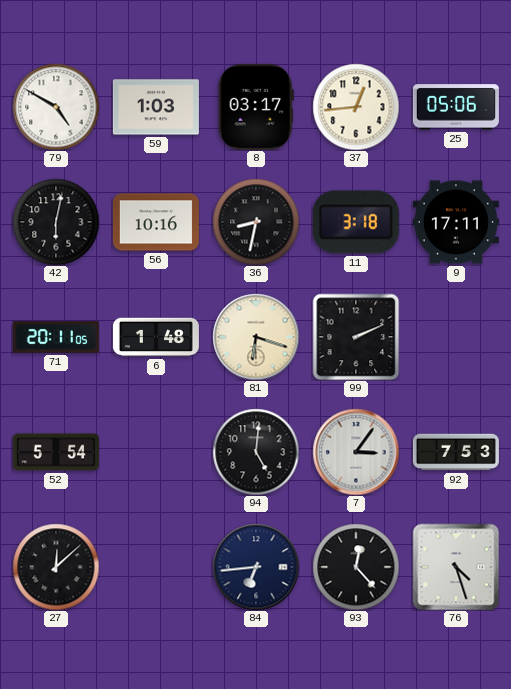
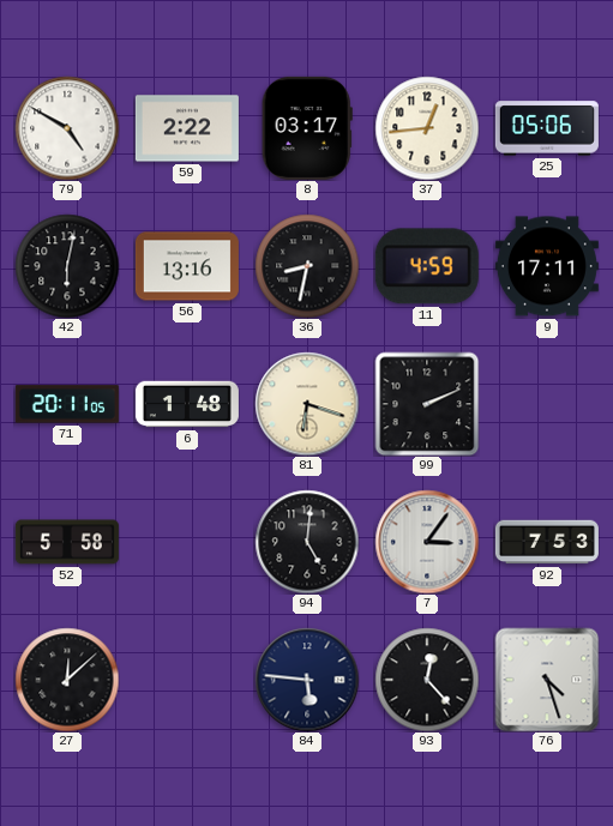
59: 1:03 -> 2:22
56: 10:16 -> 13:16
11: 3:18 -> 4:59
52: 5:54 -> 5:58
84: 6:44 -> 5:46
